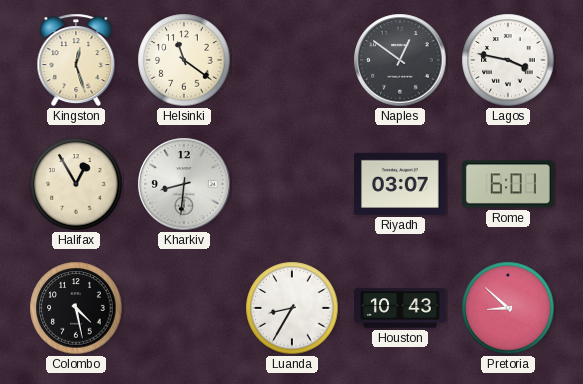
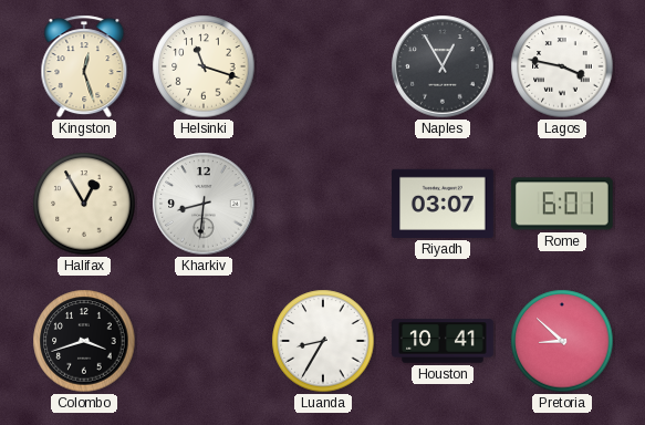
Helsinki: 11:21 -> 11:18
Naples: 12:51 -> 12:55
Colombo: 4:28 -> 3:42
Houston: 10:43 -> 10:41
